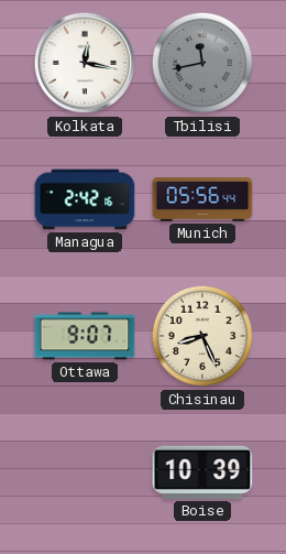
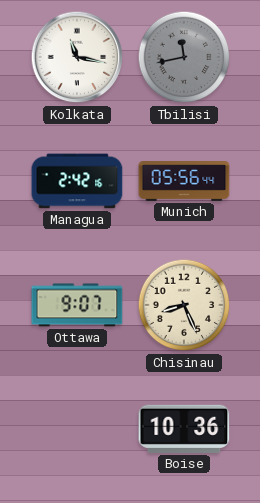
Kolkata: 12:17 -> 11:17
Boise: 10:39 -> 10:36
